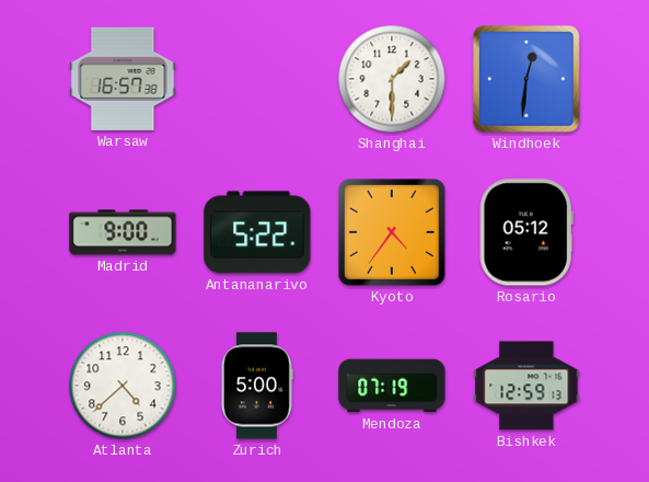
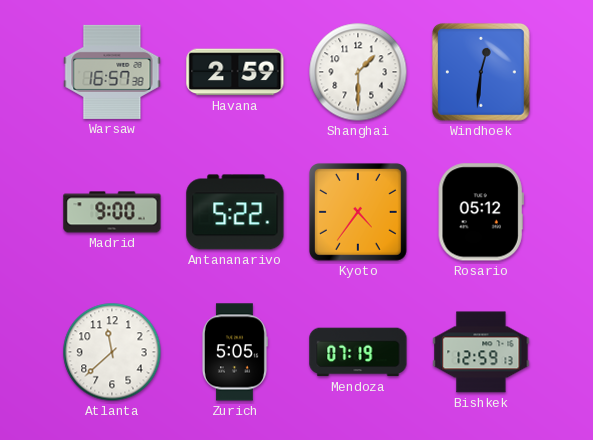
Havana: none -> 2:59
Atlanta: 4:38 -> 11:38
Zurich: 5:00 -> 5:05
